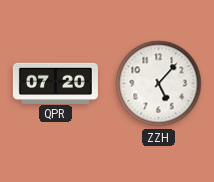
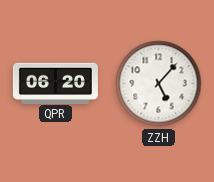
QPR: 07:20 -> 06:20
